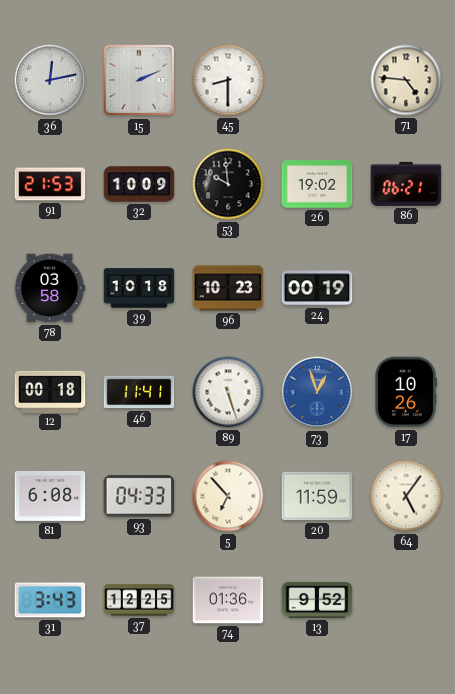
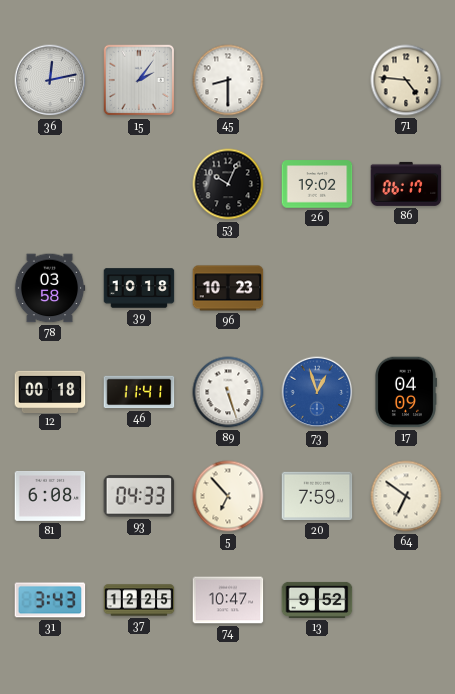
15: 2:11 -> 2:06
91: 21:53 -> none
32: 10:09 -> none
53: 9:59 -> 10:04
86: 06:21 -> 06:17
24: 00:19 -> none
17: 10:26 -> 04:09
20: 11:59 -> 7:59
64: 5:06 -> 6:51
74: 01:36 -> 10:47
